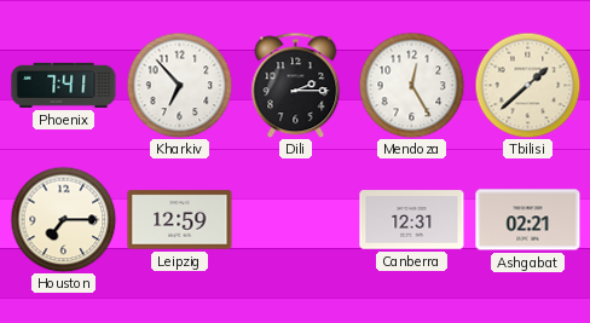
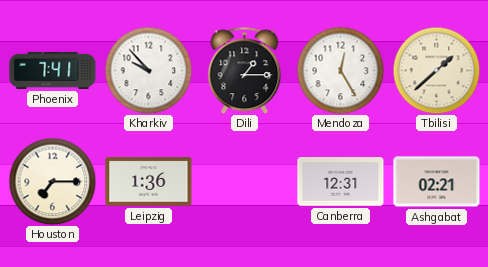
Kharkiv: 6:53 -> 9:53
Dili: 2:15 -> 1:15
Leipzig: 12:59 -> 1:36
